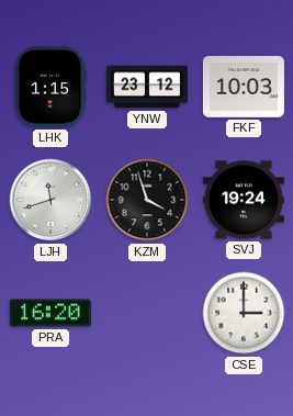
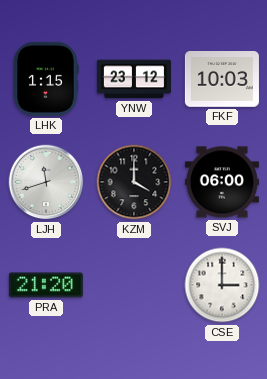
KZM: 3:57 -> 4:00
SVJ: 19:24 -> 06:00
PRA: 16:20 -> 21:20
